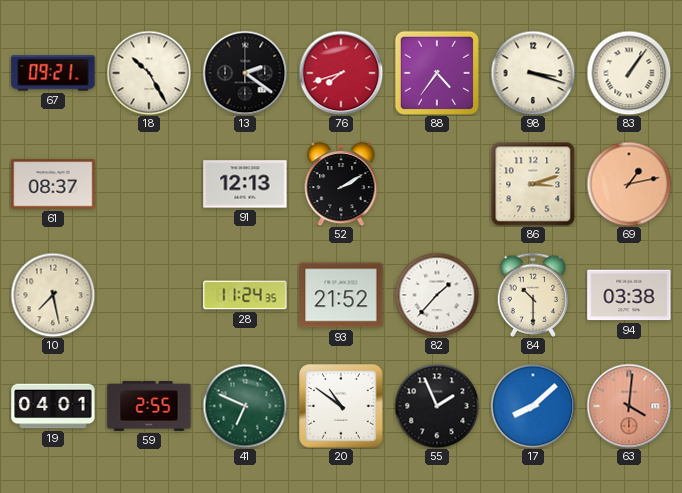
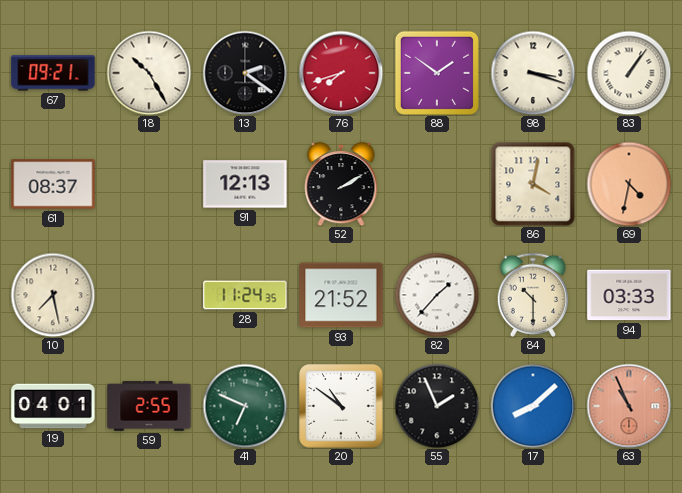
88: 4:36 -> 1:51
86: 3:12 -> 4:02
69: 1:13 -> 4:32
94: 03:38 -> 03:33
63: 4:01 -> 10:56
